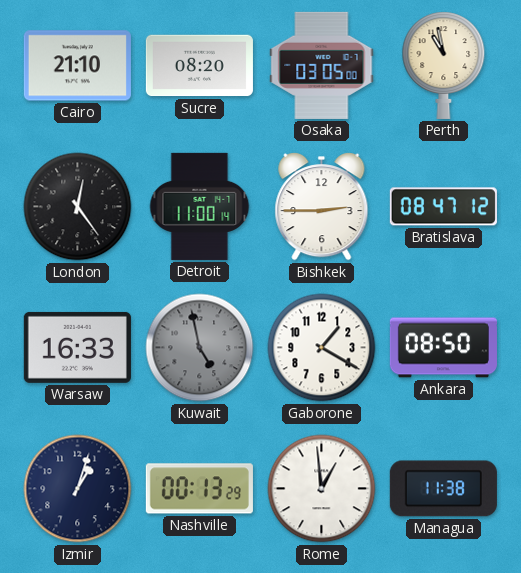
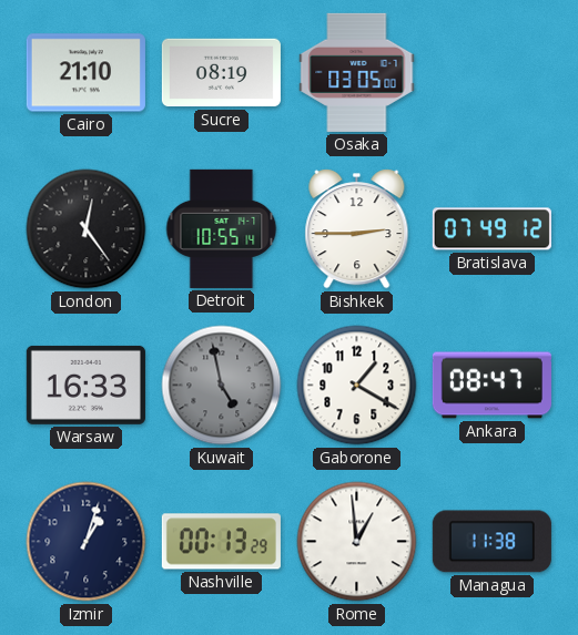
Sucre: 08:20 -> 08:19
Perth: 10:58 -> none
Detroit: 11:00 -> 10:55
Bratislava: 08:47 -> 07:49
Ankara: 08:50 -> 08:47
